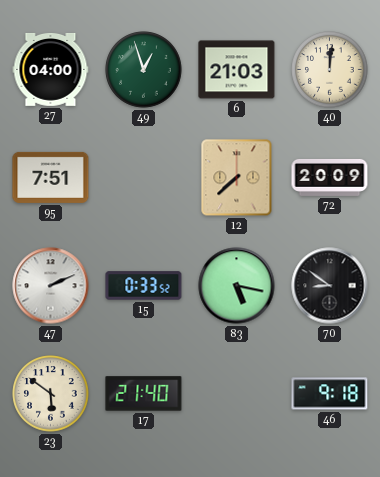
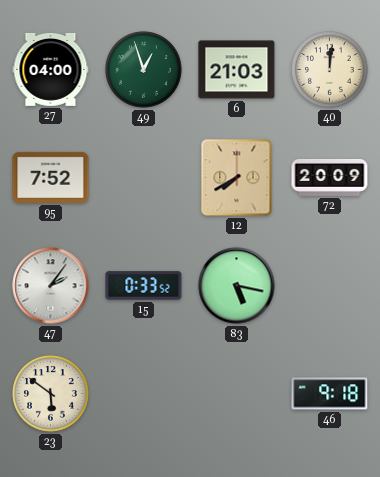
95: 7:51 -> 7:52
12: 7:38 -> 7:40
47: 2:11 -> 2:06
70: 8:51 -> none
17: 21:40 -> none
